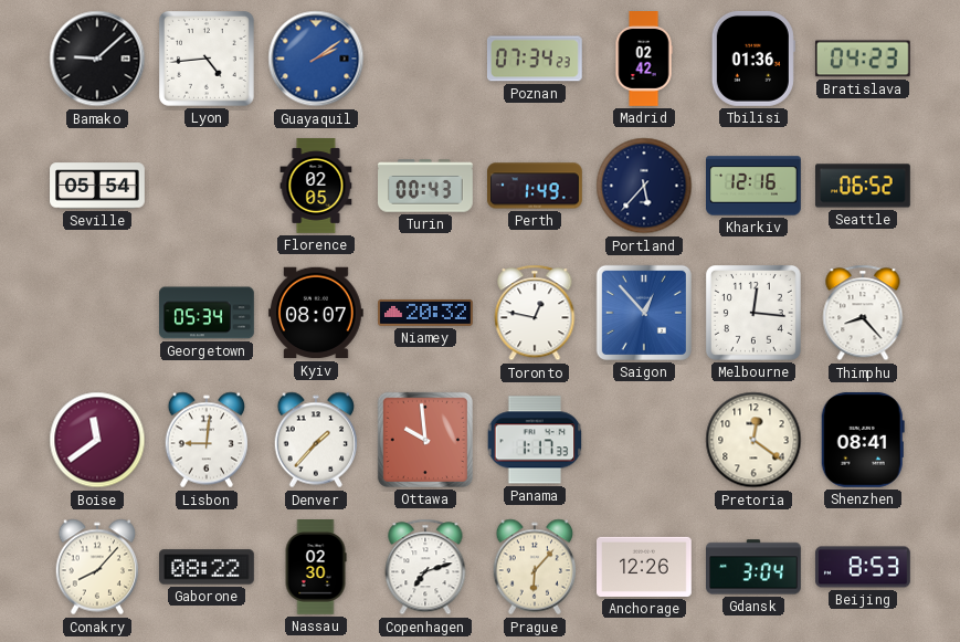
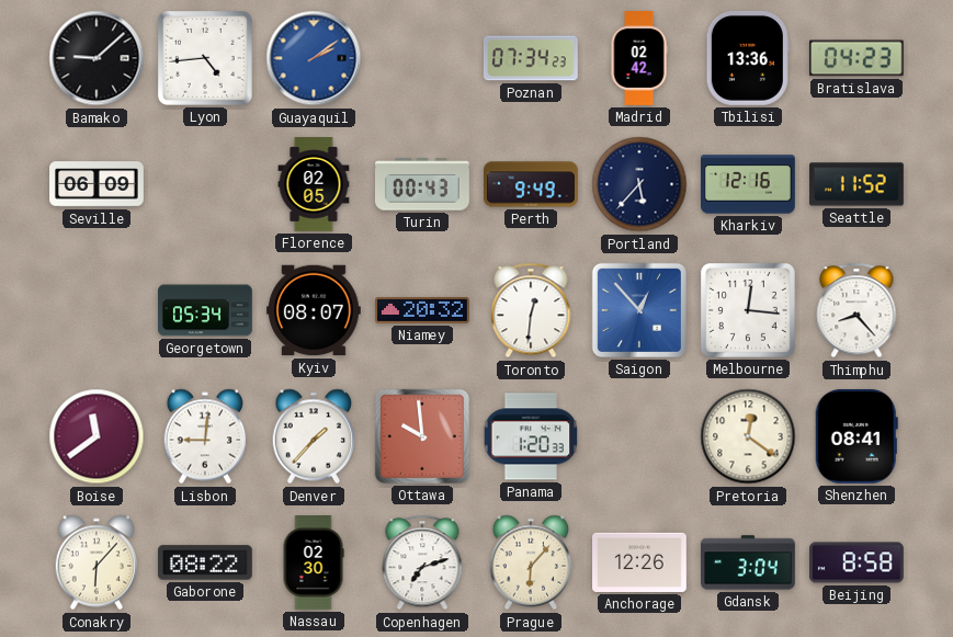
Tbilisi: 01:36 -> 13:36
Seville: 05:54 -> 06:09
Perth: 1:49 -> 9:49
Seattle: 06:52 -> 11:52
Toronto: 12:47 -> 12:31
Panama: 1:17 -> 1:20
Conakry: 8:07 -> 6:07
Beijing: 8:53 -> 8:58
